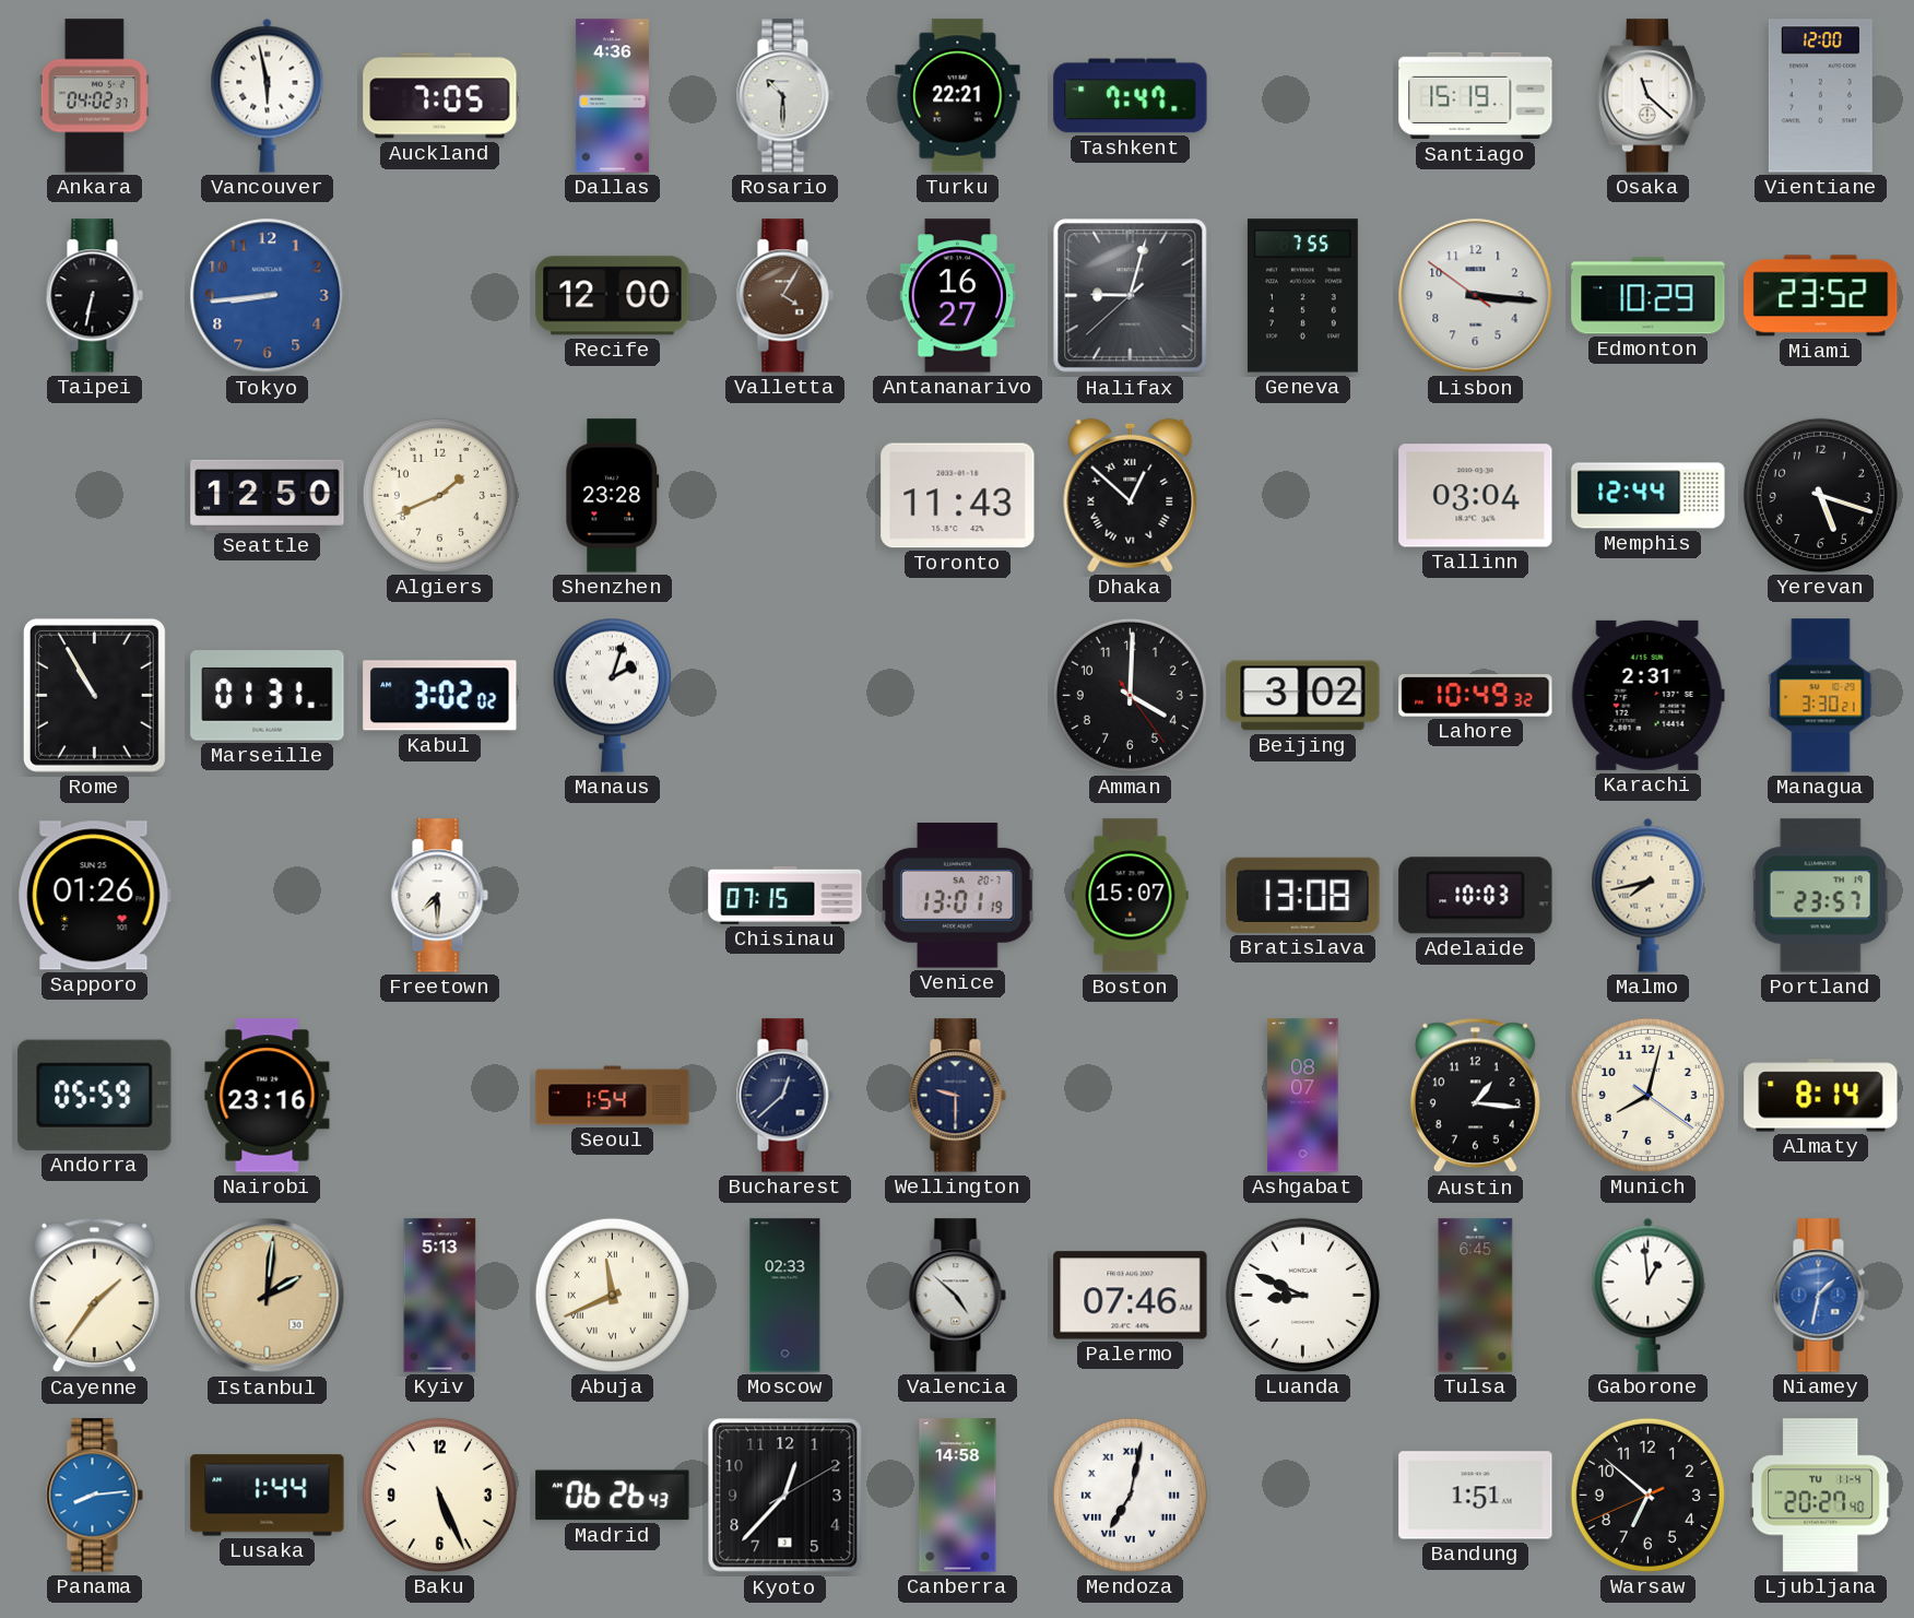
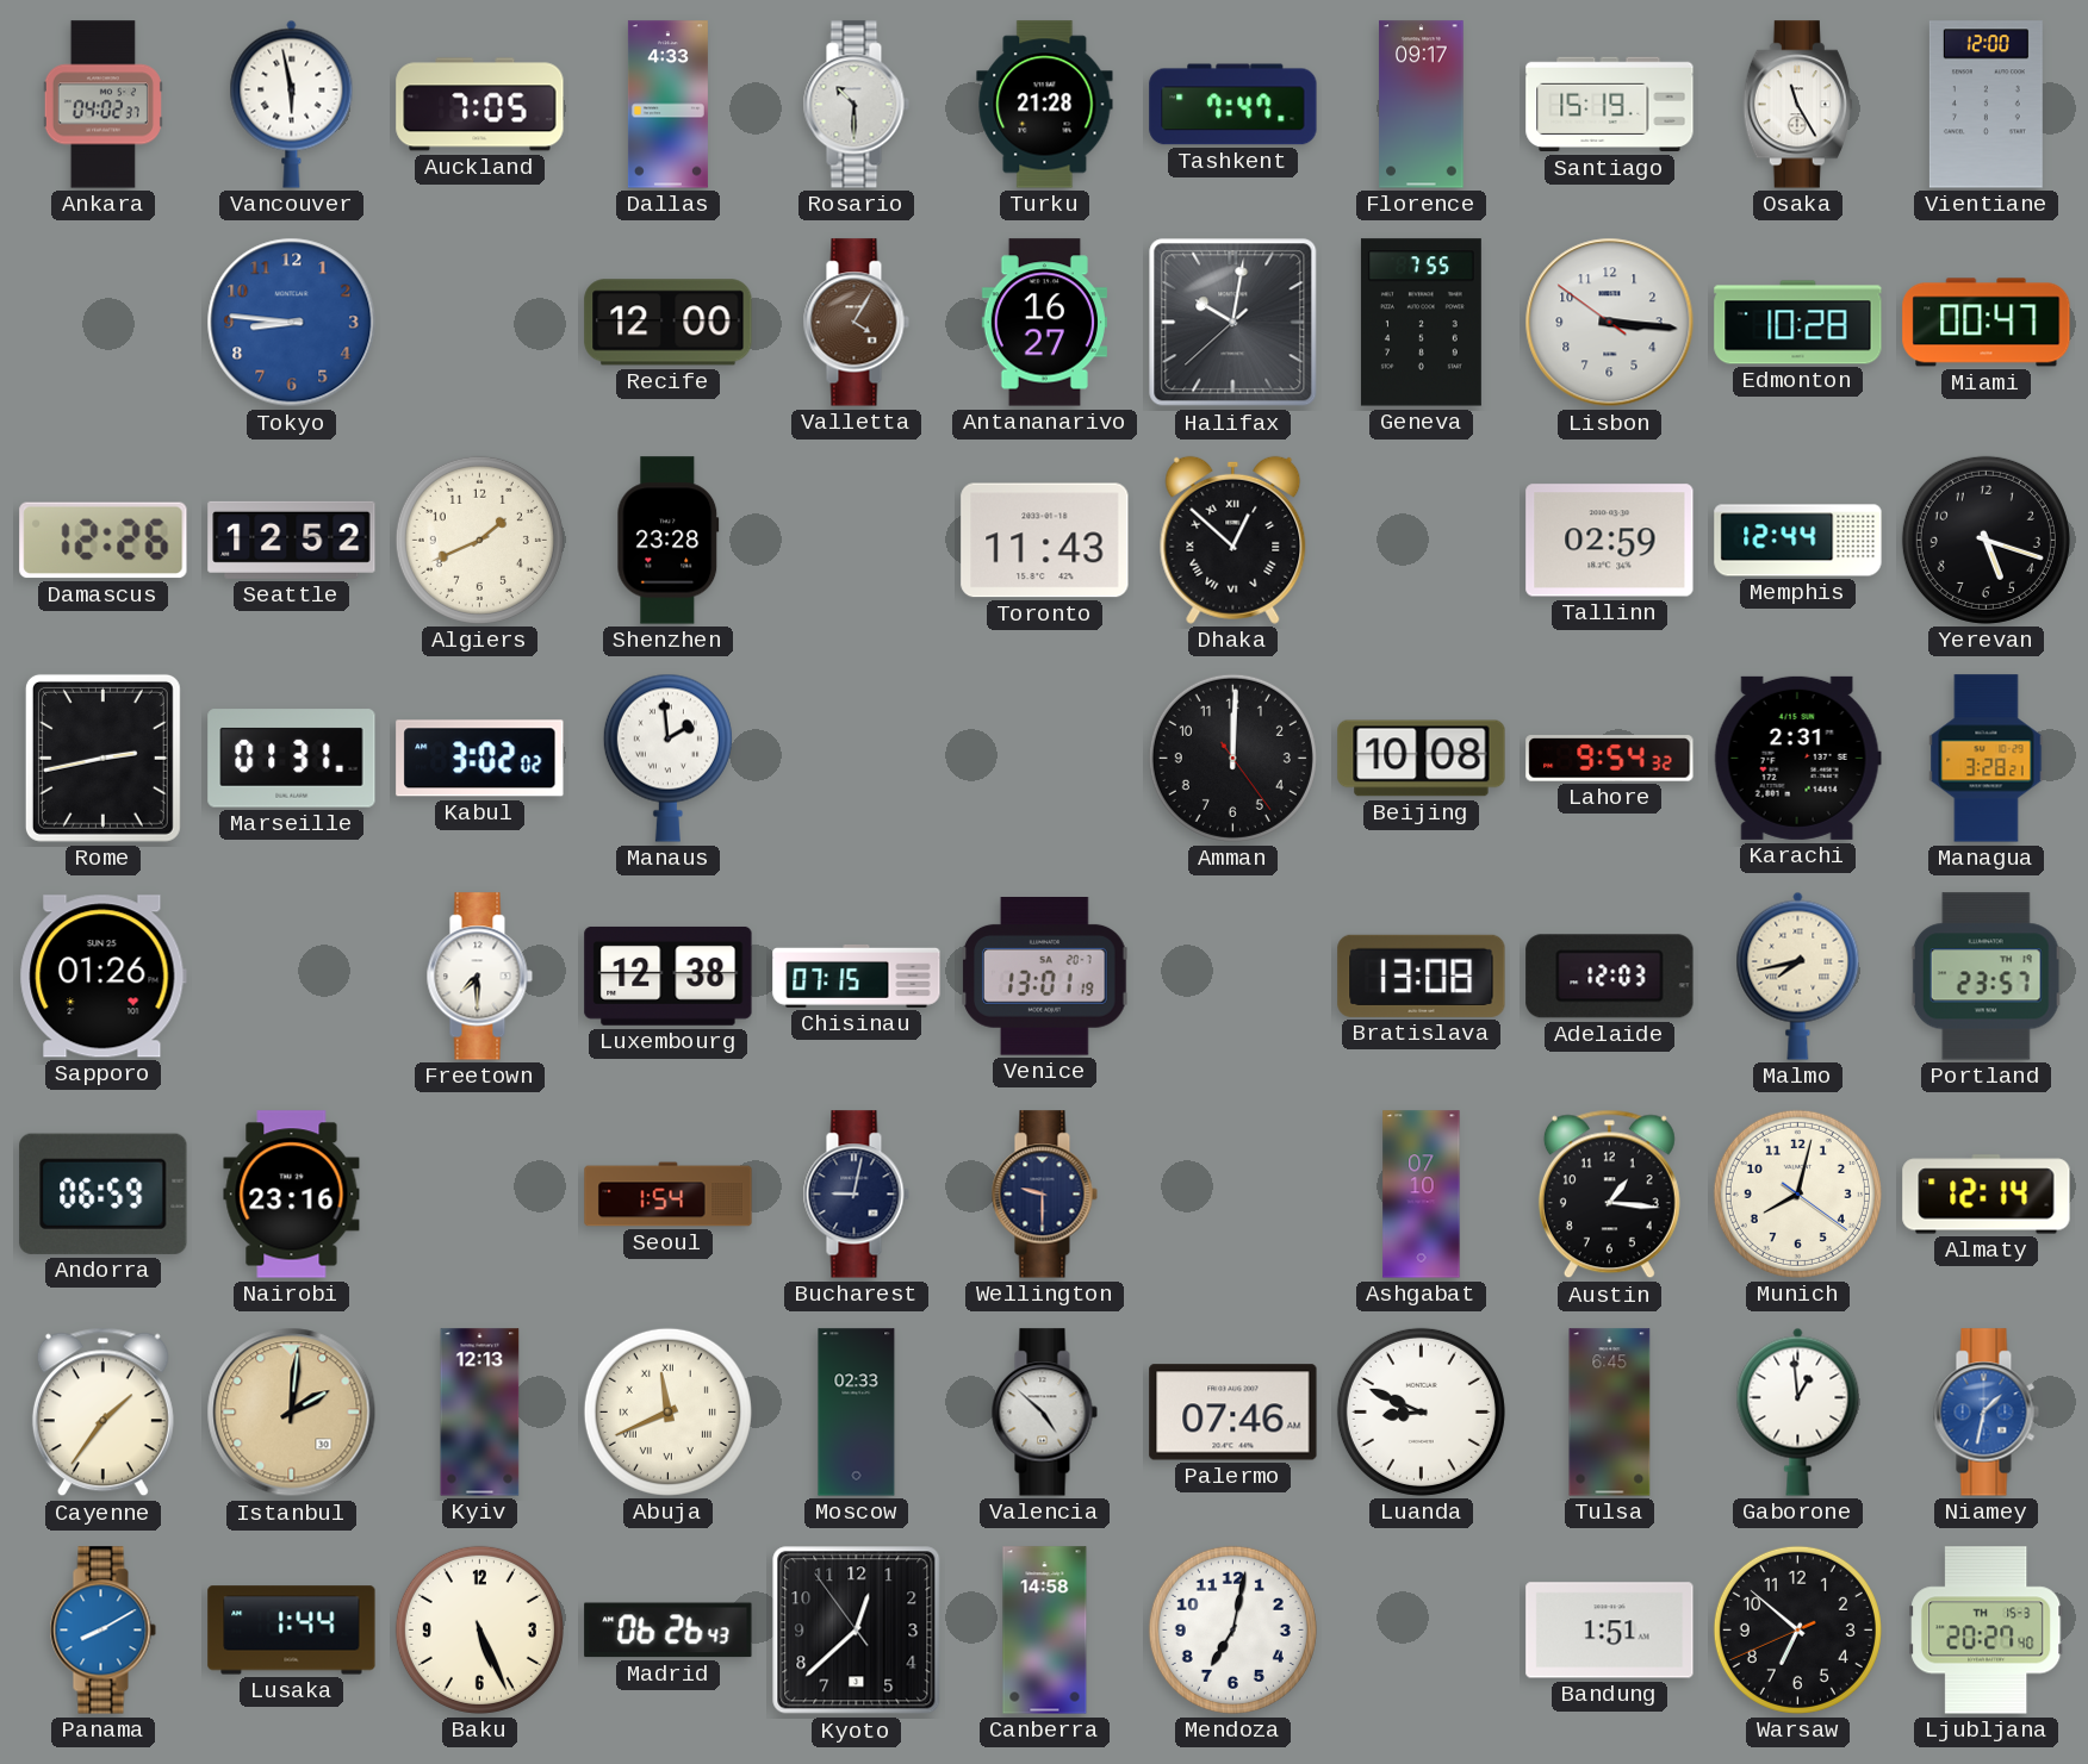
Dallas: 4:36 -> 4:33
Turku: 22:21 -> 21:28
Florence: none -> 09:17
Osaka: 11:22 -> 11:25
Taipei: 6:32 -> none
Tokyo: 8:44 -> 8:46
Halifax: 9:02 -> 10:01
Edmonton: 10:29 -> 10:28
Miami: 23:52 -> 00:47
Damascus: none -> 12:26
Seattle: 12:50 -> 12:52
Tallinn: 03:04 -> 02:59
Rome: 10:55 -> 2:43
Manaus: 2:03 -> 1:59
Amman: 4:00 -> 12:00
Beijing: 3:02 -> 10:08
Lahore: 10:49 -> 9:54
Managua: 3:30 -> 3:28
Luxembourg: none -> 12:38
Boston: 15:07 -> none
Adelaide: 10:03 -> 12:03
Andorra: 05:59 -> 06:59
Bucharest: 12:38 -> 9:02
Ashgabat: 08:07 -> 07:10
Almaty: 8:14 -> 12:14
Kyiv: 5:13 -> 12:13
Panama: 8:14 -> 8:10
Kyoto: 12:37:10 -> 12:37:54
Mendoza numerals: Roman -> Arabic
Ljubljana date: TU 11-4 -> TH 15-3
